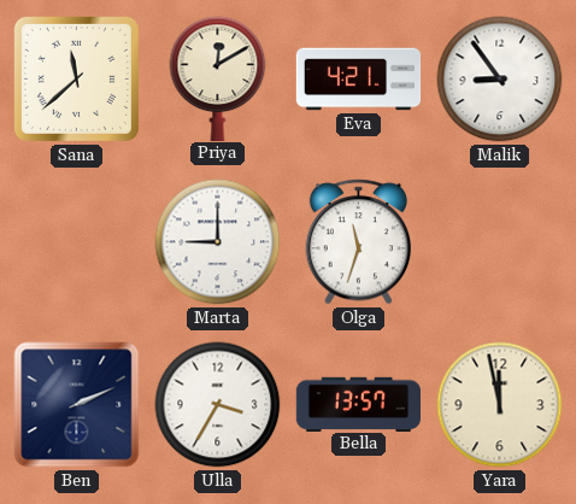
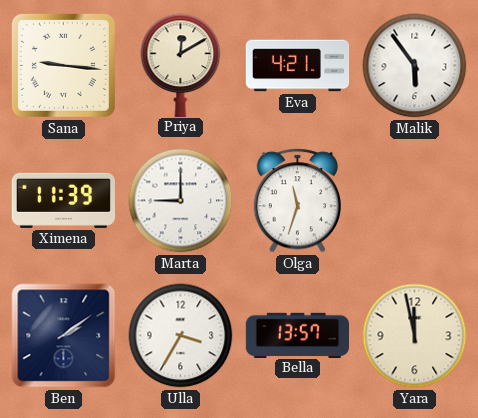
Sana: 11:38 -> 9:16
Malik: 8:54 -> 5:54
Ximena: none -> 11:39
Ben: 2:11 -> 2:09
